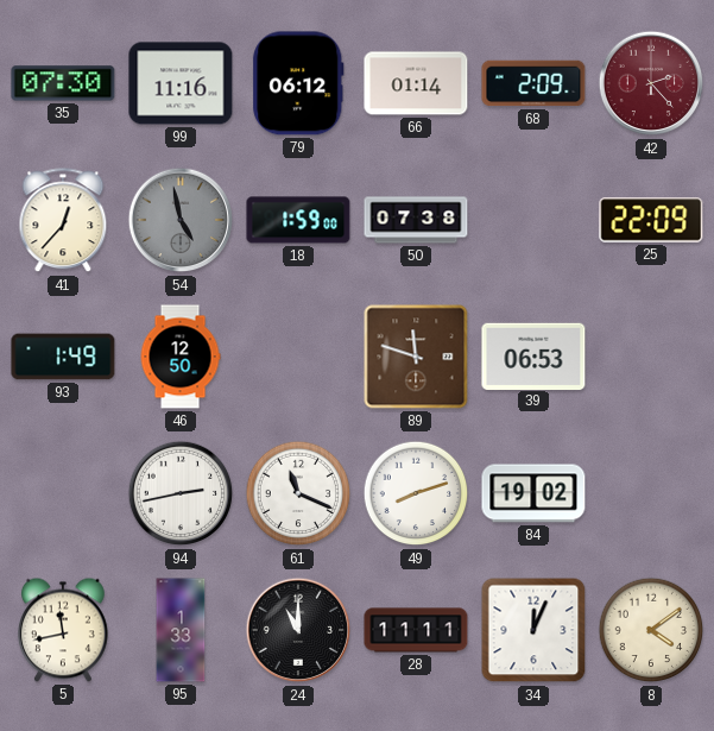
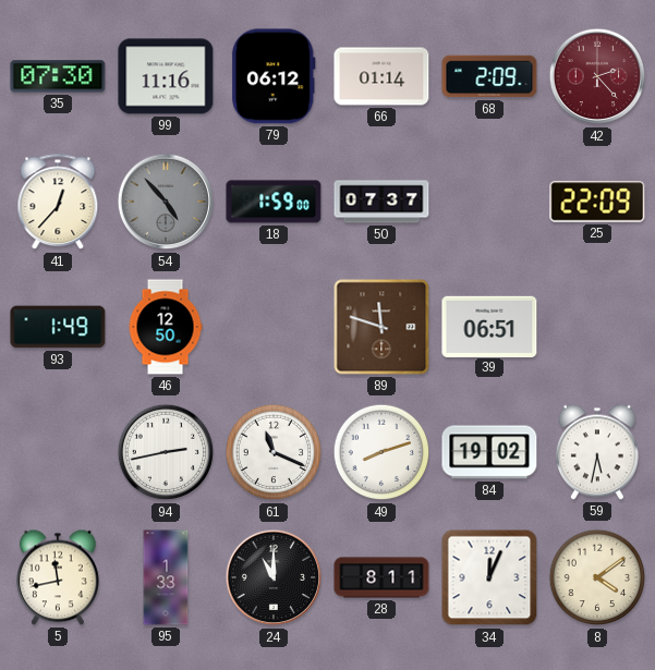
54: 4:58 -> 4:53
50: 07:38 -> 07:37
39: 06:53 -> 06:51
59: none -> 5:32
28: 11:11 -> 8:11
